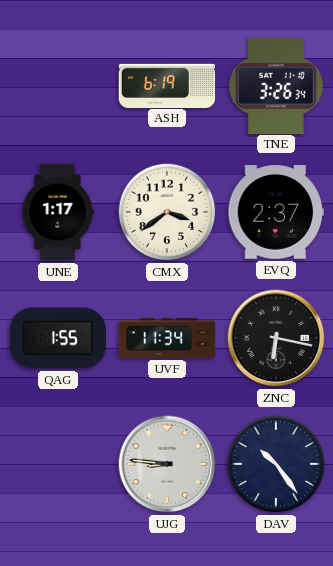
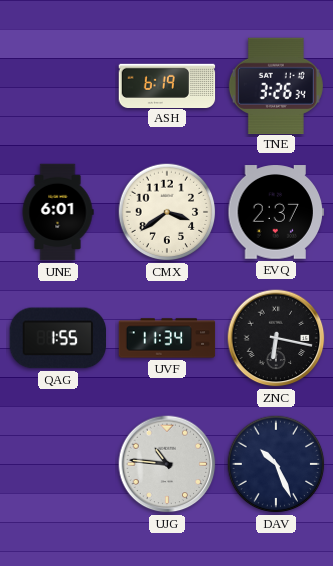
UNE: 1:17 -> 6:01
UJG: 8:46 -> 10:46
DAV: 10:24 -> 10:26
